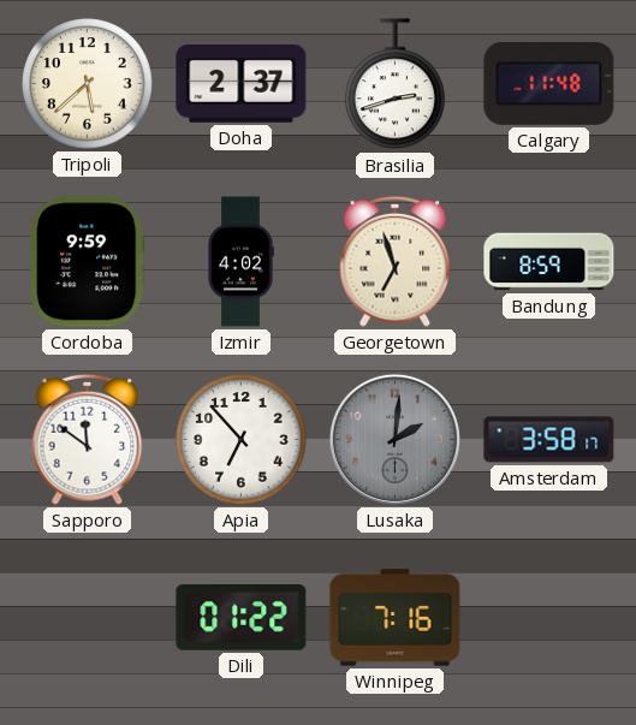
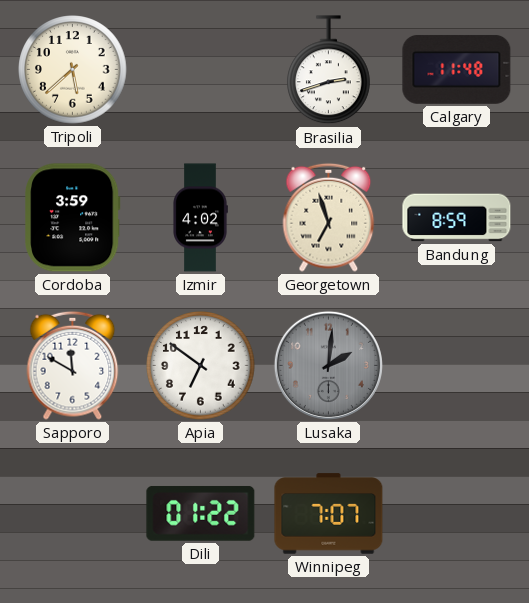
Doha: 2:37 -> none
Cordoba: 9:59 -> 3:59
Sapporo: 11:51 -> 11:50
Apia: 6:53 -> 6:51
Amsterdam: 3:58 -> none
Winnipeg: 7:16 -> 7:07
